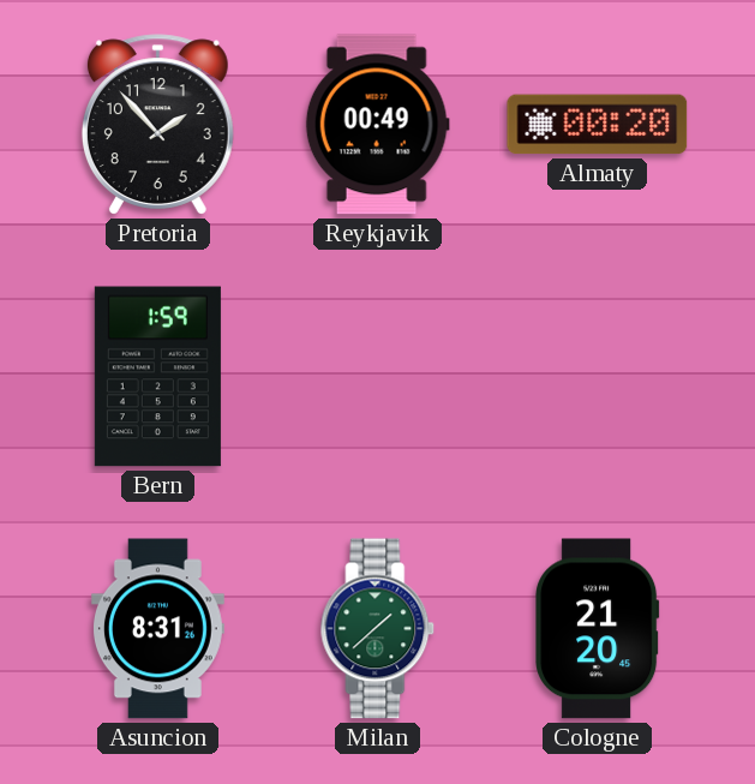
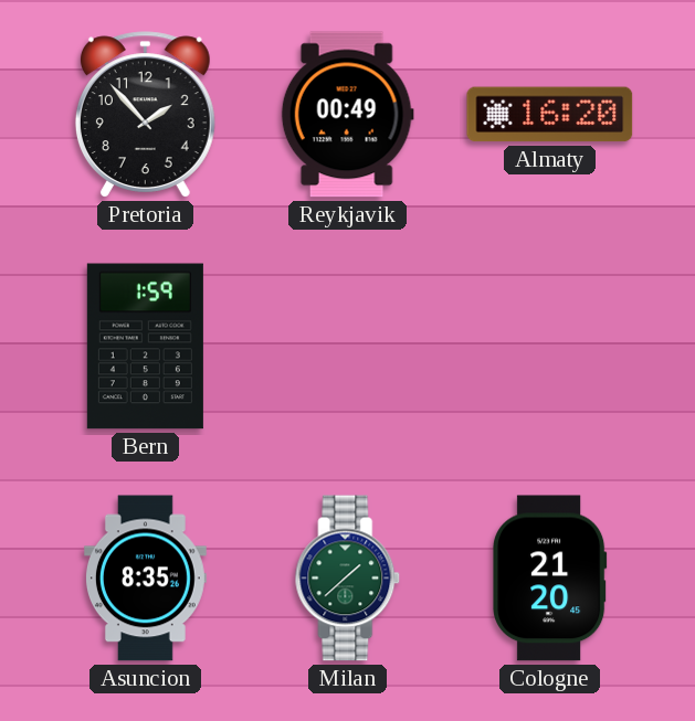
Almaty: 00:20 -> 16:20
Asuncion: 8:31 -> 8:35
